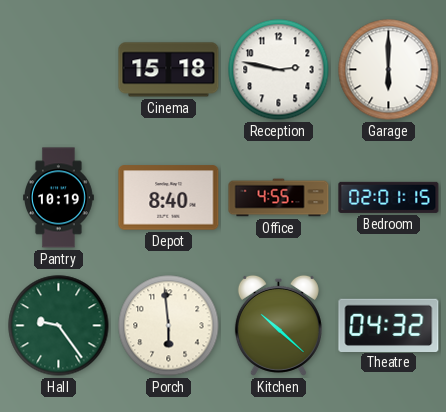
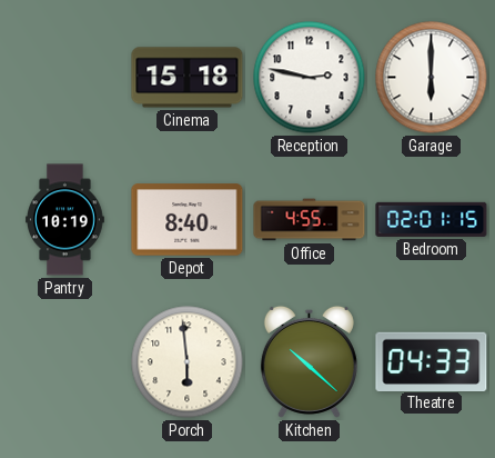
Hall: 9:24 -> none
Theatre: 04:32 -> 04:33
